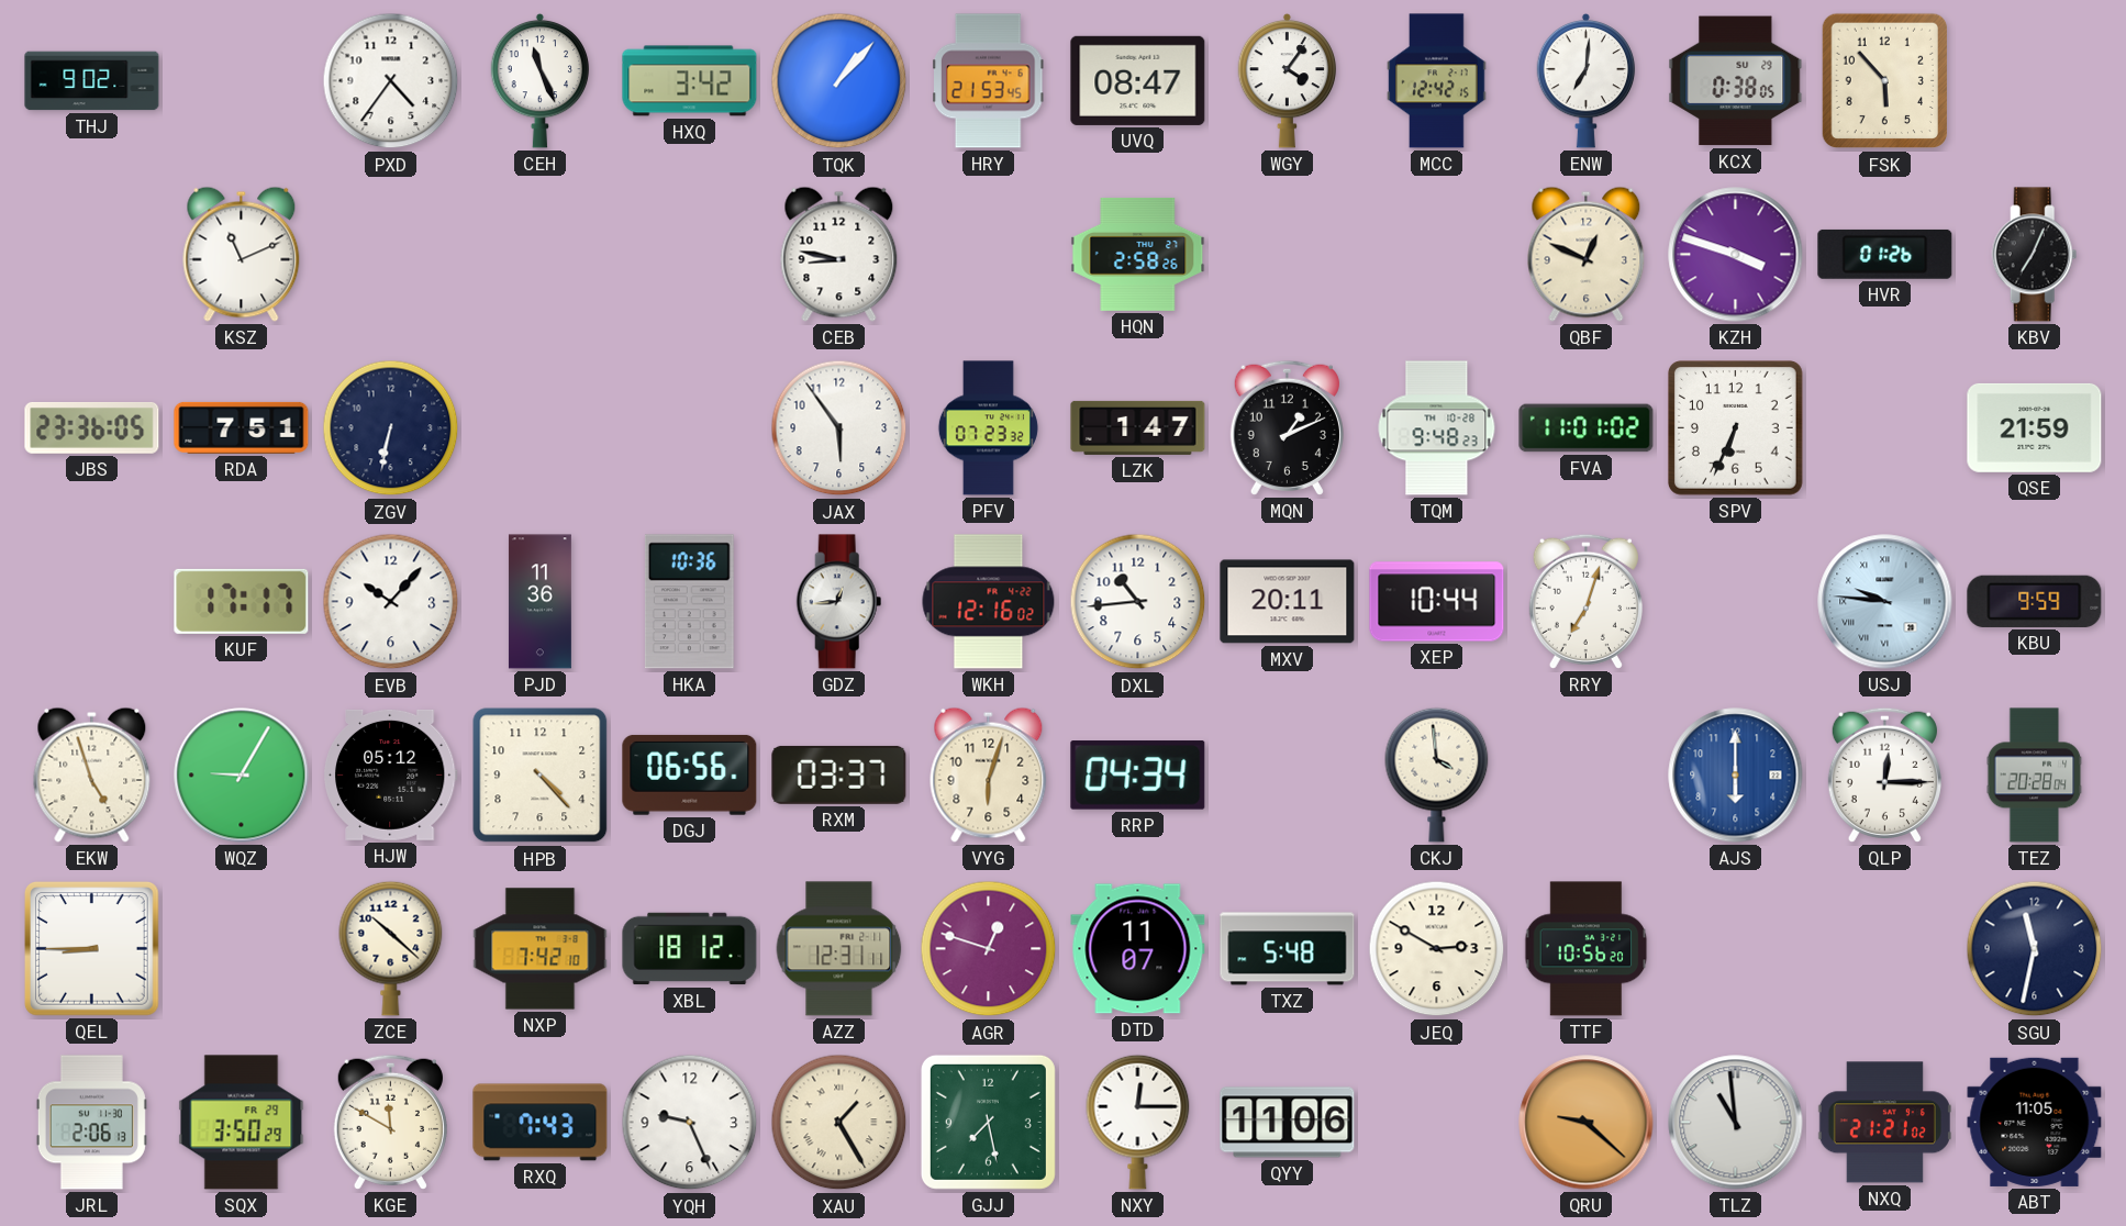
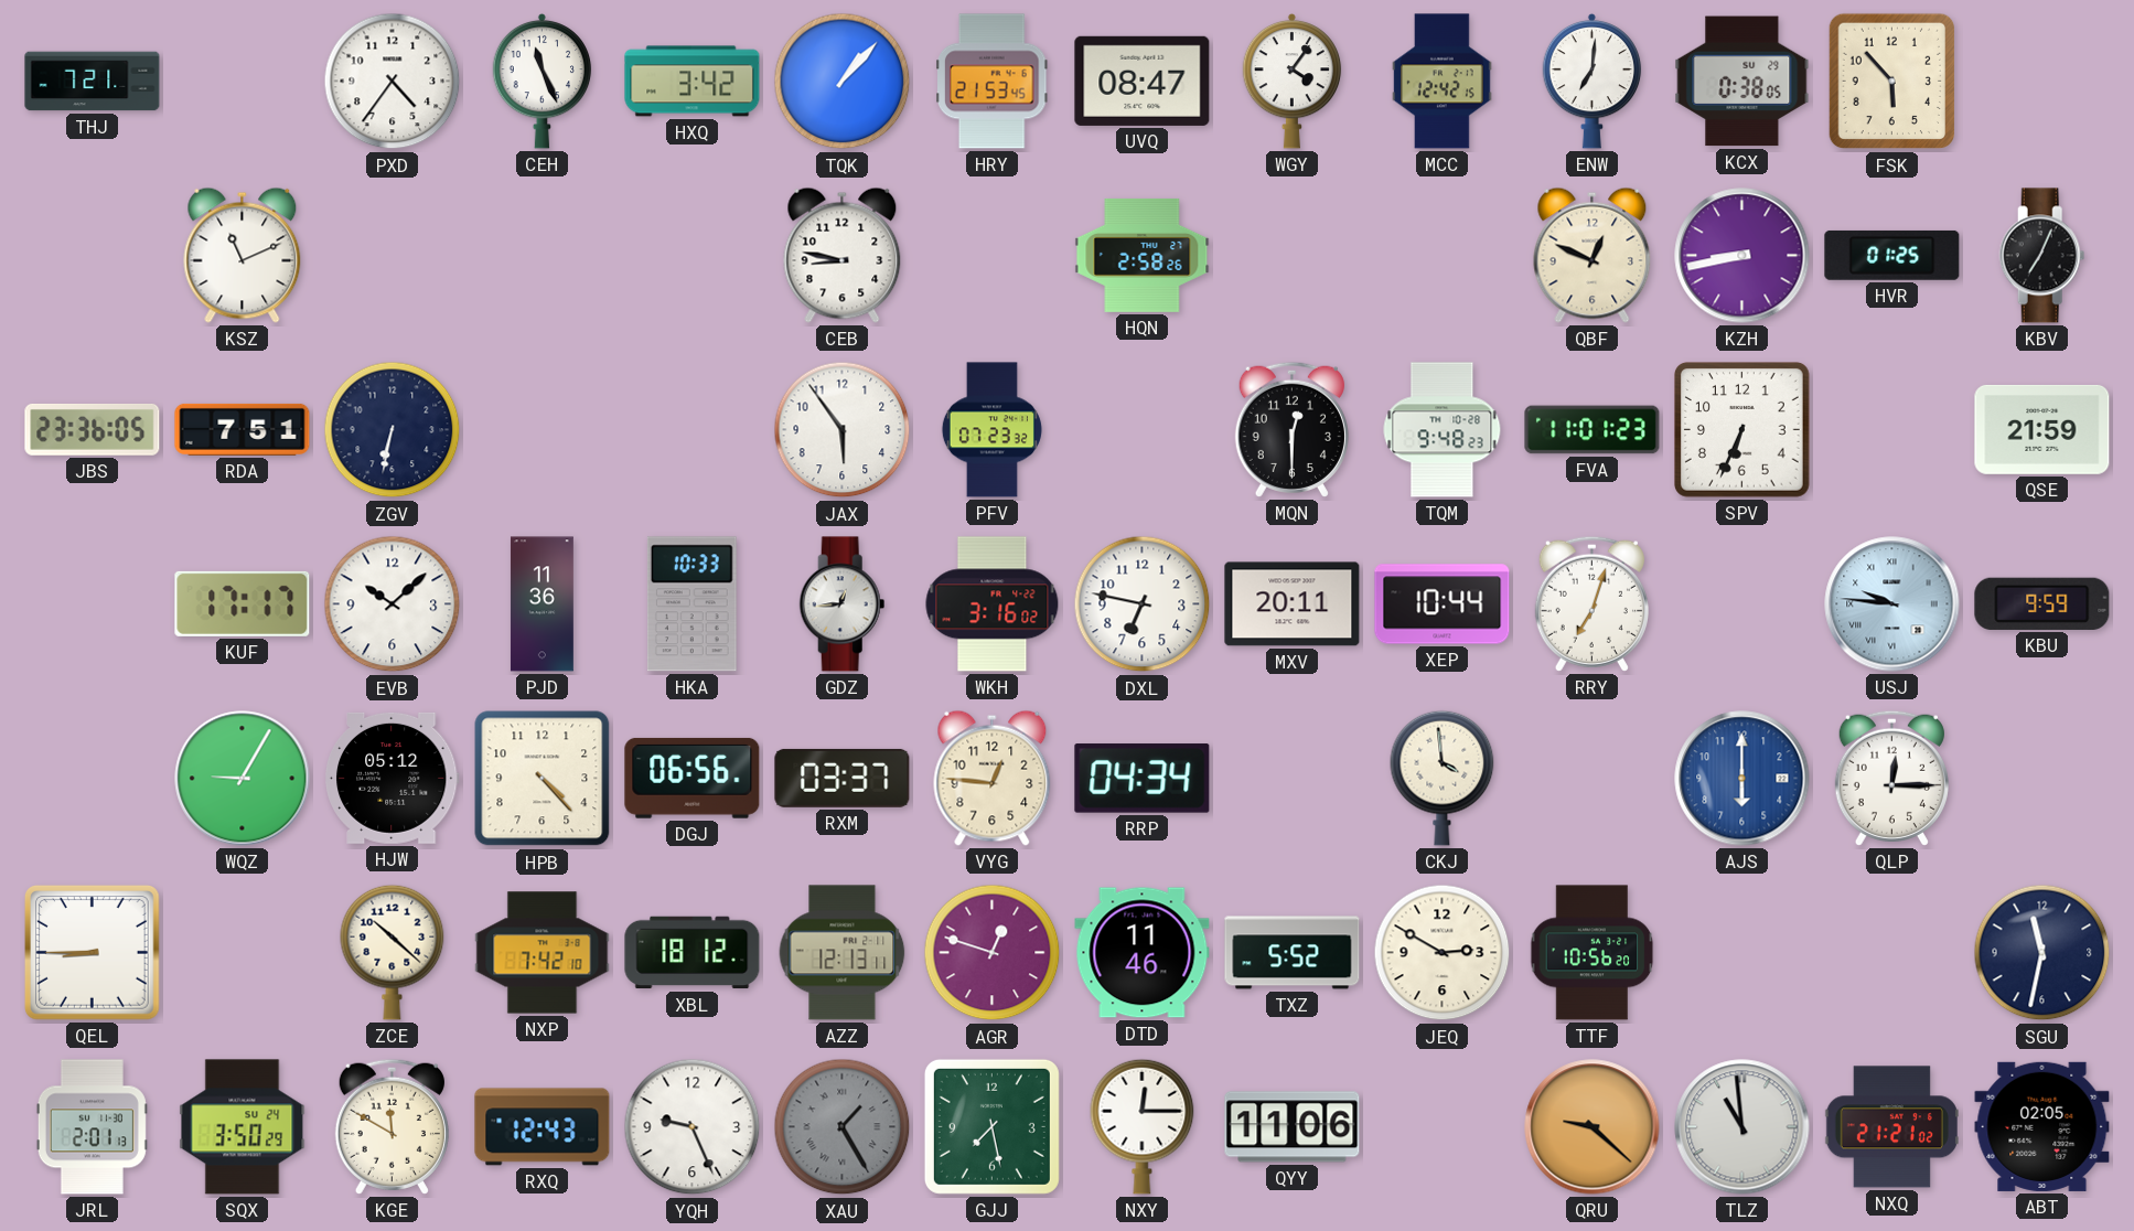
THJ: 9:02 -> 7:21
KZH: 3:48 -> 8:43
HVR: 01:26 -> 01:25
LZK: 1:47 -> none
MQN: 1:11 -> 12:30
FVA: 11:01:02 -> 11:01:23
EVB: 10:07 -> 10:08
HKA: 10:36 -> 10:33
WKH: 12:16 -> 3:16
DXL: 10:44 -> 6:47
EKW: 4:57 -> none
VYG: 6:03 -> 12:46
TEZ: 20:28 -> none
AZZ: 12:31 -> 12:13
DTD: 11:07 -> 11:46
TXZ: 5:48 -> 5:52
JRL: 2:06 -> 2:01
SQX date: FR 29 -> SU 24
RXQ: 7:43 -> 12:43
XAU dial: cream -> grey
ABT: 11:05 -> 02:05
